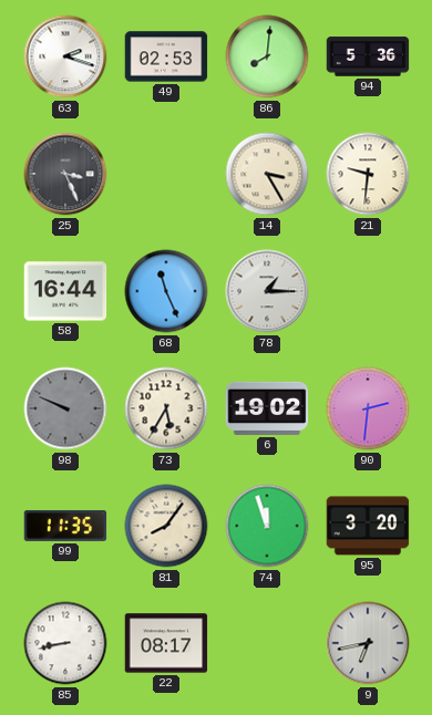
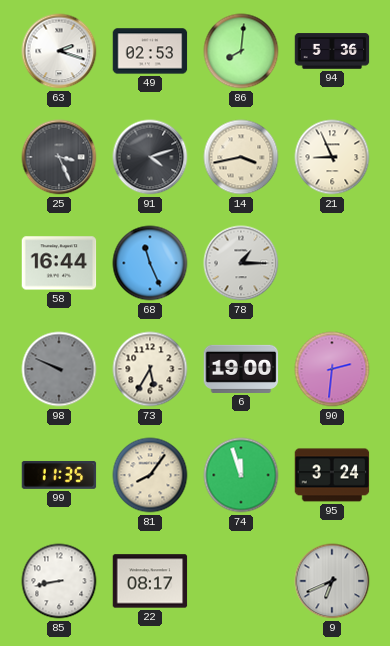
91: none -> 4:12
14: 3:25 -> 3:43
21: 9:31 -> 8:56
6: 19:02 -> 19:00
95: 3:20 -> 3:24
9: 6:43 -> 6:41
